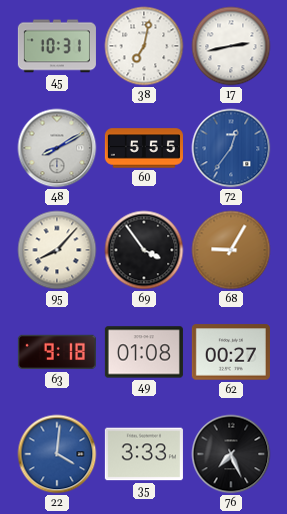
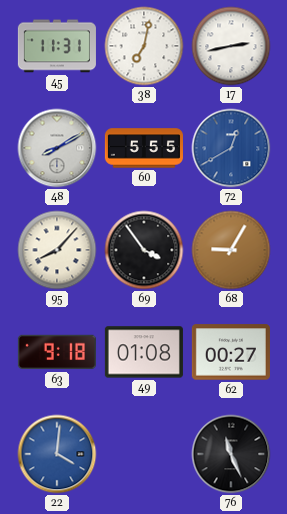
45: 10:31 -> 11:31
72: 12:36 -> 12:40
35: 3:33 -> none
76: 7:26 -> 11:26
